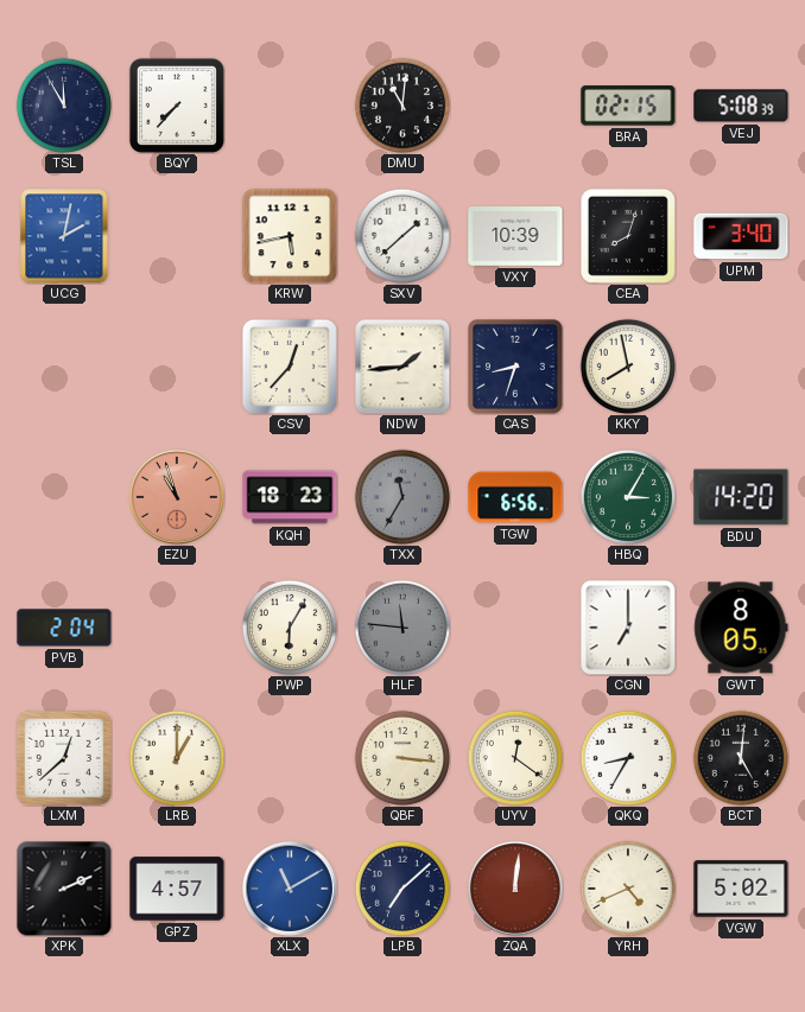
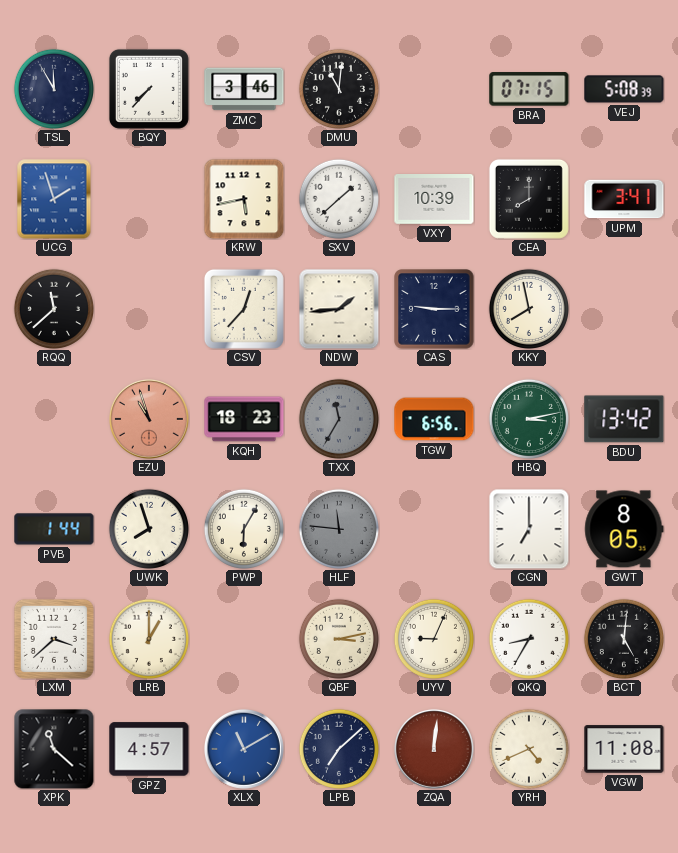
ZMC: none -> 3:46
BRA: 02:15 -> 07:15
UCG: 2:02 -> 1:57
CEA: 8:03 -> 8:00
UPM: 3:40 -> 3:41
RQQ: none -> 11:38
CAS: 8:33 -> 9:15
HBQ: 3:05 -> 3:13
BDU: 14:20 -> 13:42
PVB: 2:04 -> 1:44
UWK: none -> 7:57
LXM: 12:38 -> 3:38
QBF: 3:16 -> 3:13
UYV: 12:21 -> 9:04
XPK: 2:11 -> 11:22
VGW: 5:02 -> 11:08
